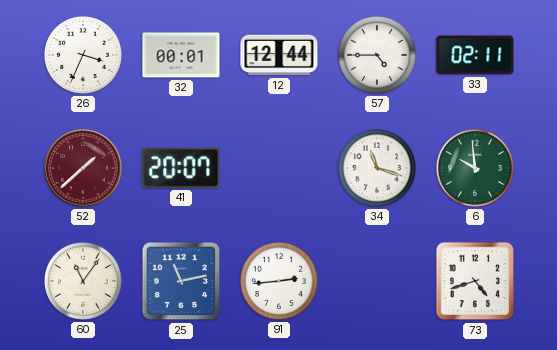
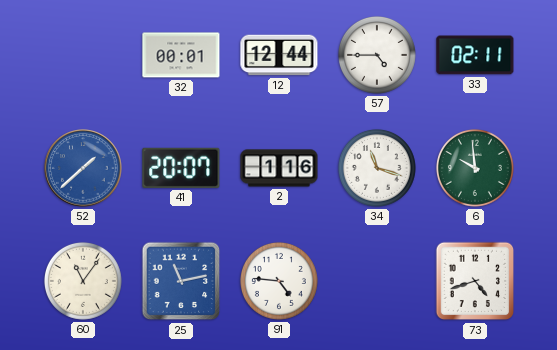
26: 3:34 -> none
52 dial: burgundy -> blue
2: none -> 1:16
91: 2:44 -> 4:46
